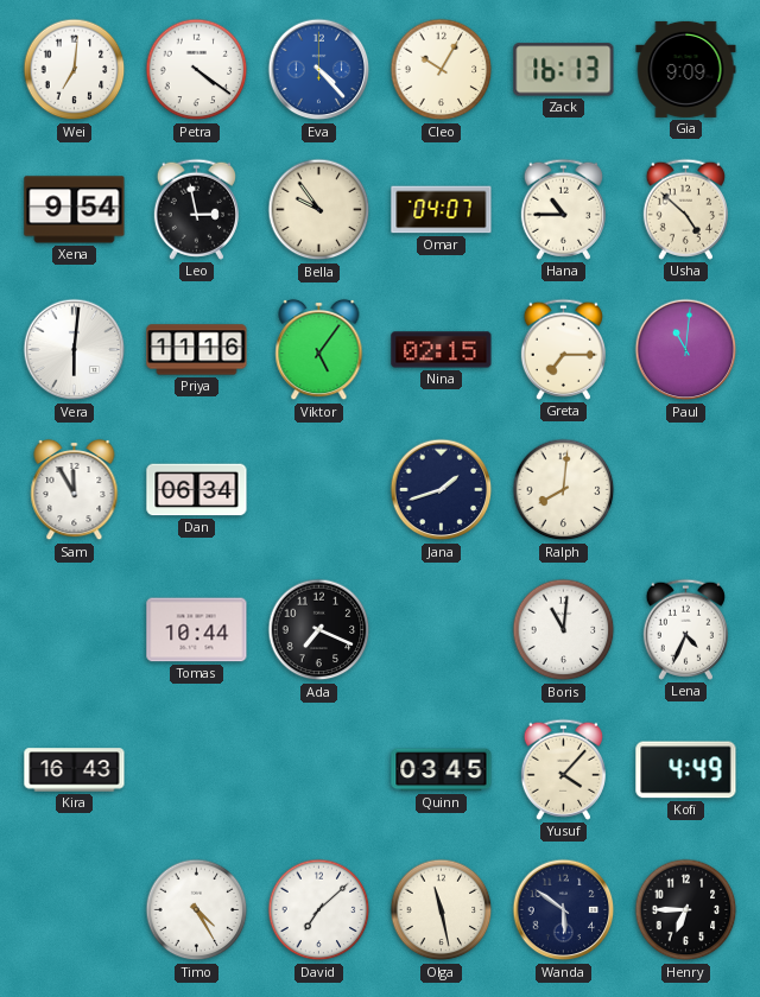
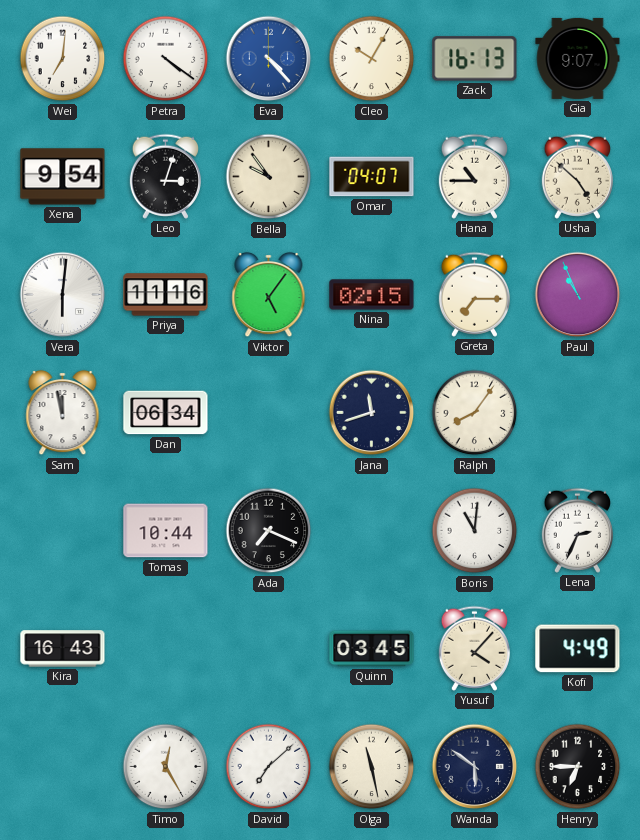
Gia: 9:09 -> 9:07
Leo: 2:58 -> 3:03
Paul: 11:01 -> 10:56
Sam: 11:55 -> 11:58
Jana: 1:42 -> 11:42
Ralph: 8:01 -> 8:06
Lena: 4:34 -> 2:34
Timo: 4:25 -> 12:25
